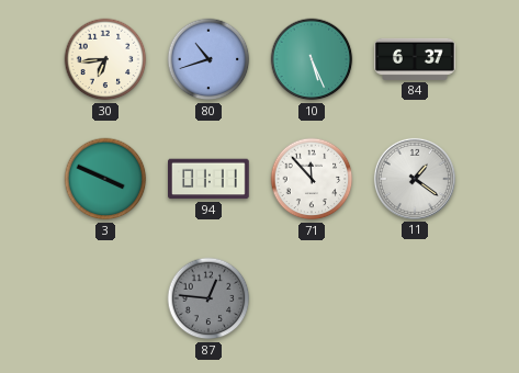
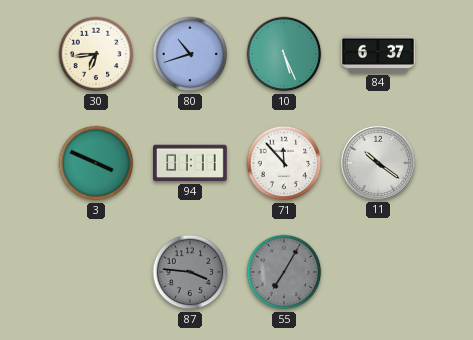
11: 1:21 -> 10:21
87: 12:46 -> 3:46
55: none -> 7:05
